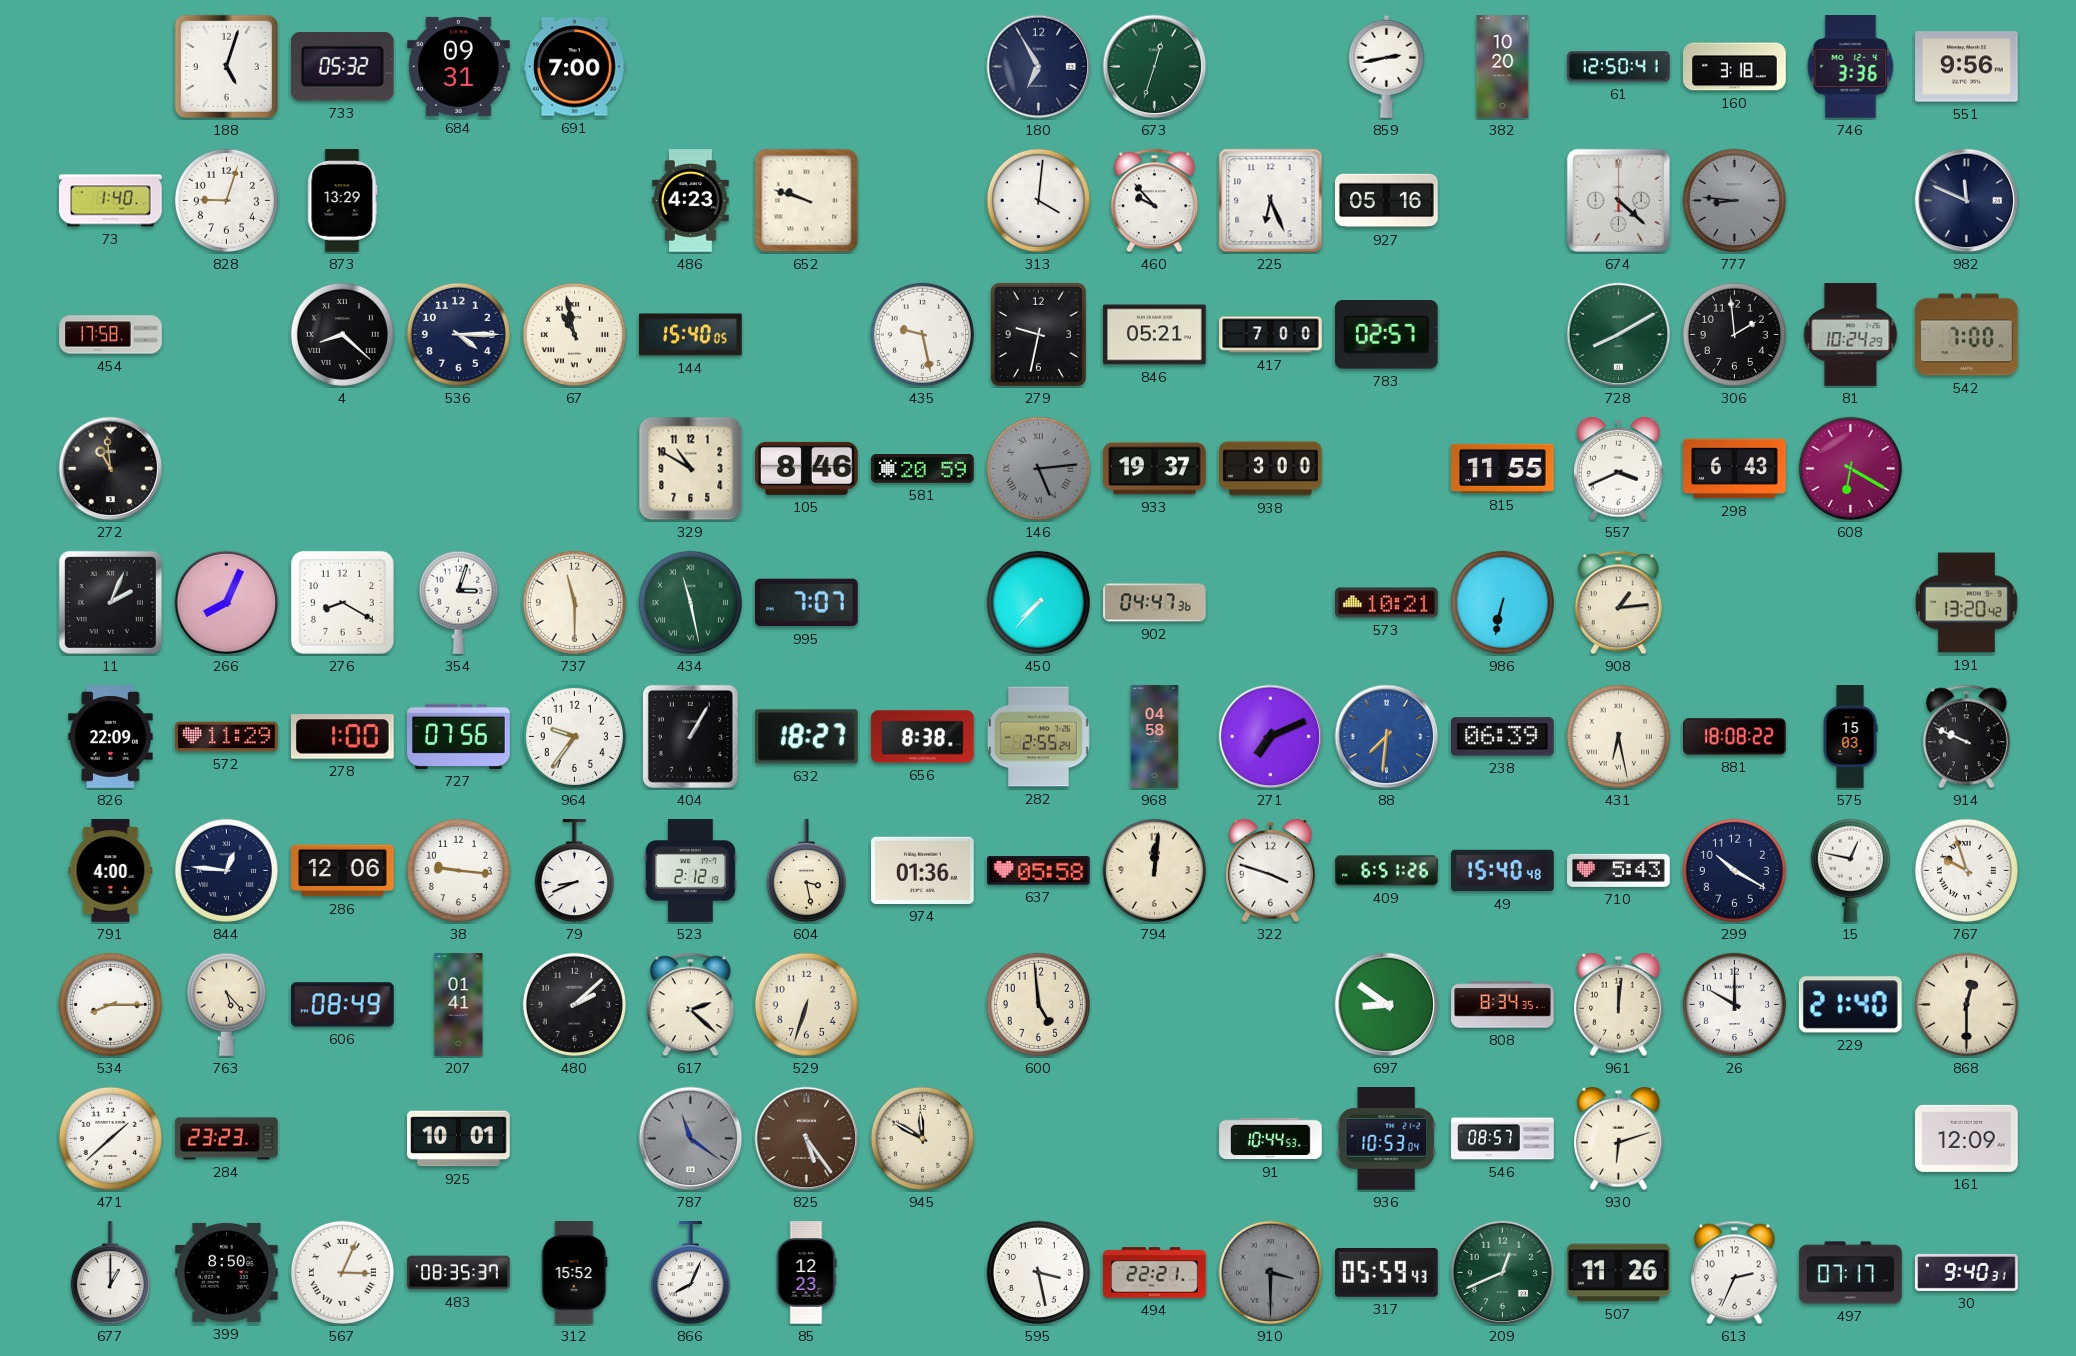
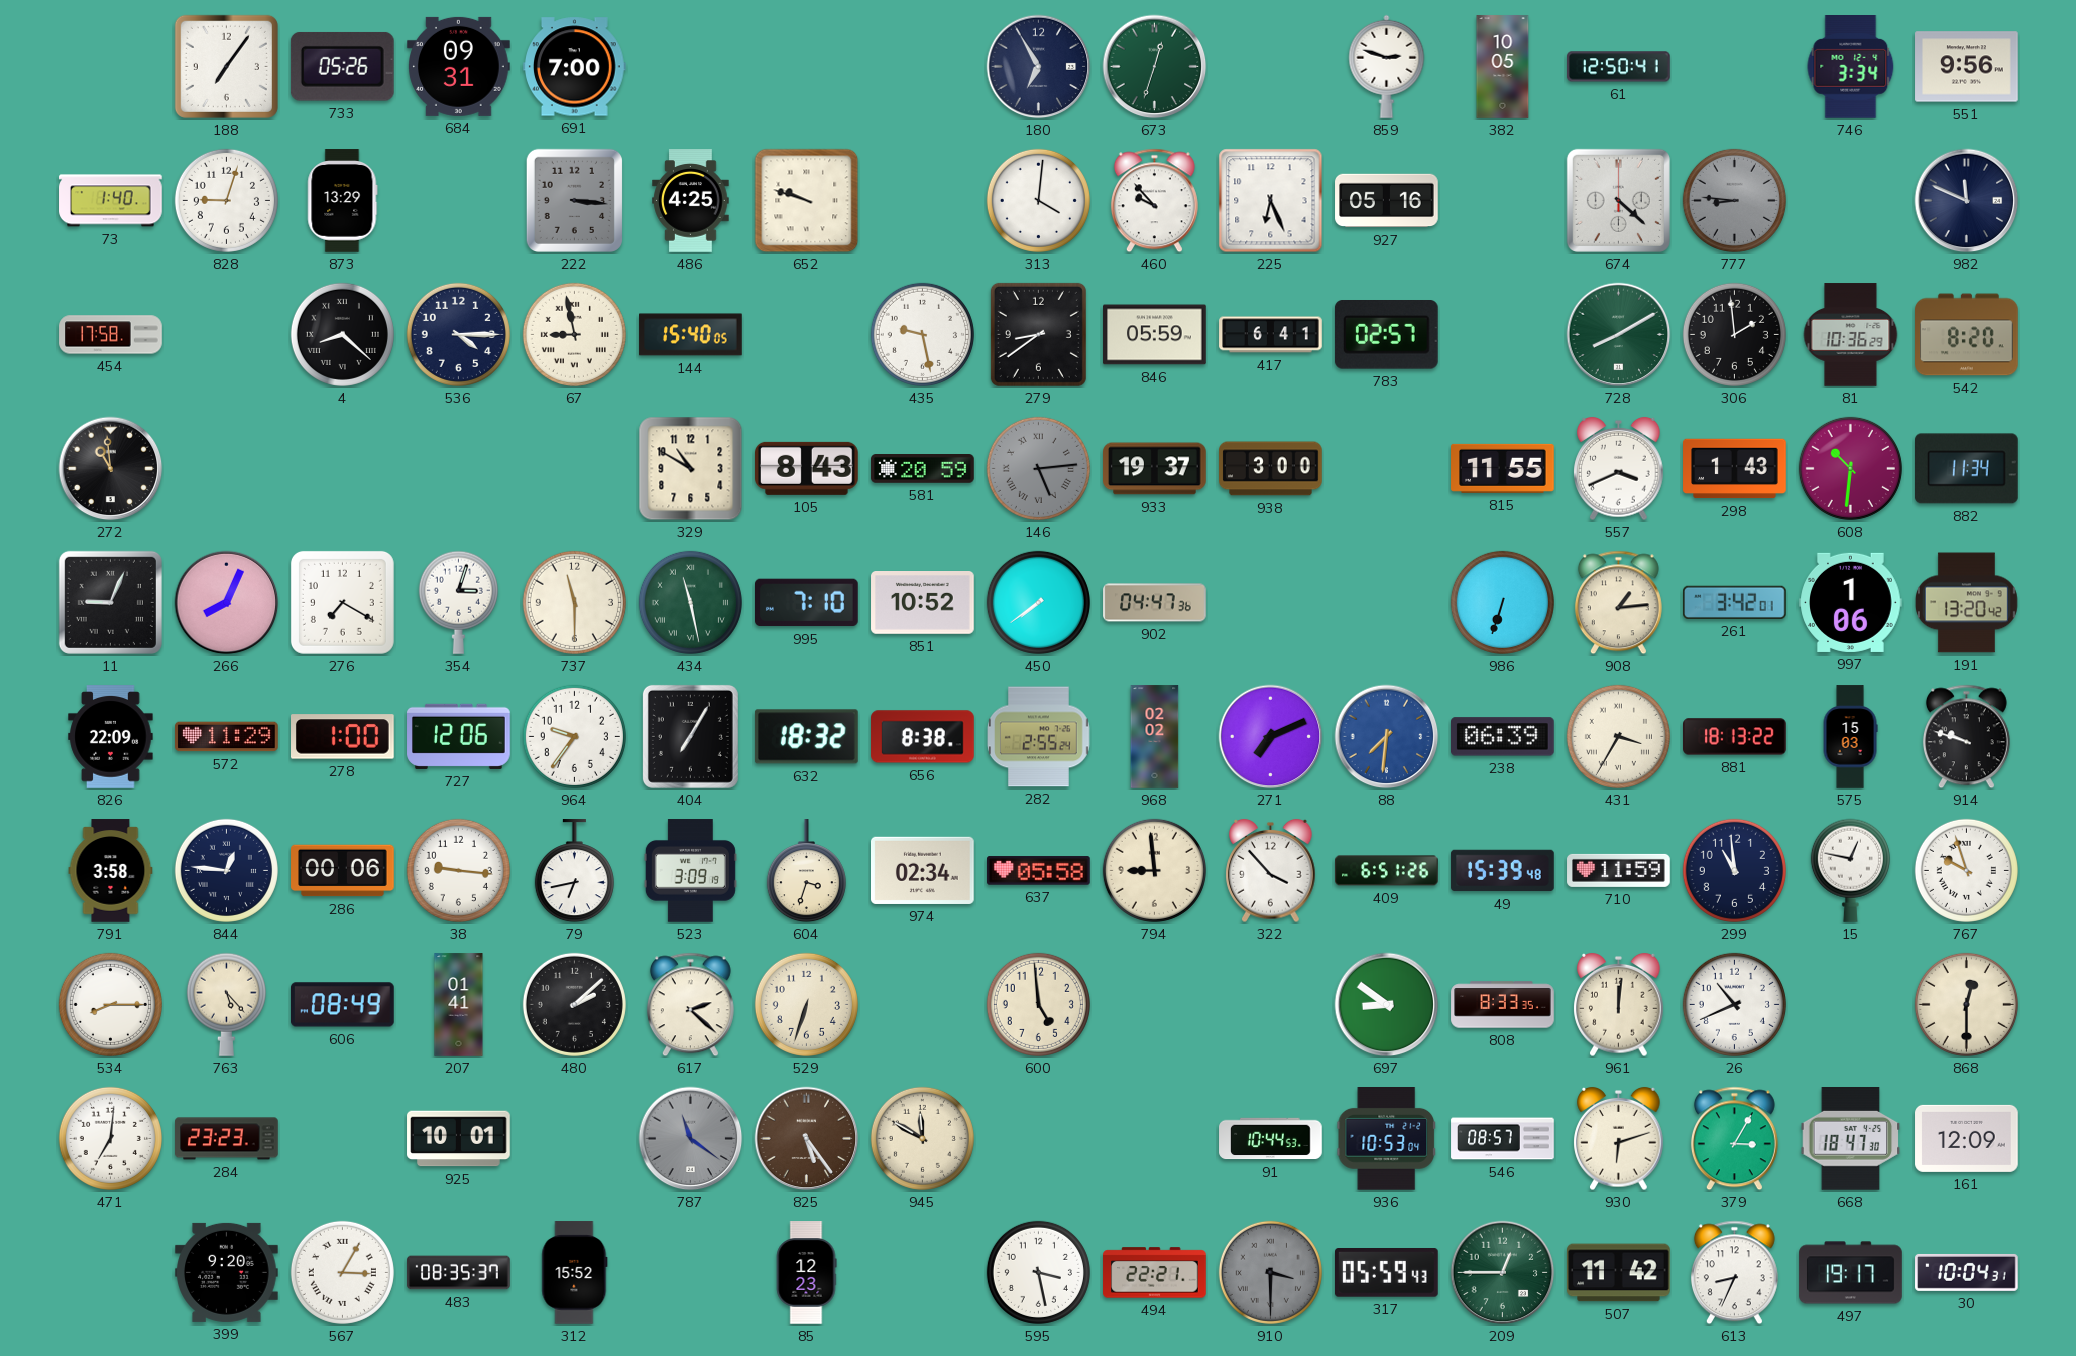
188: 5:03 -> 7:06
733: 05:32 -> 05:26
859: 2:43 -> 2:48
382: 10:20 -> 10:05
160: 3:18 -> none
746: 3:36 -> 3:34
222: none -> 3:16
486: 4:23 -> 4:25
67: 10:58 -> 8:58
279: 9:32 -> 8:39
846: 05:21 -> 05:59
417: 7:00 -> 6:41
81: 10:24 -> 10:36
542: 7:00 -> 8:20
105: 8:46 -> 8:43
298: 6:43 -> 1:43
608: 6:20 -> 10:31
882: none -> 11:34
11: 2:04 -> 9:04
276: 8:20 -> 7:20
995: 7:07 -> 7:10
851: none -> 10:52
450: 7:37 -> 7:39
573: 10:21 -> none
986: 6:32 -> 6:33
261: none -> 3:42
997: none -> 1:06
727: 07:56 -> 12:06
404: 1:05 -> 7:05
632: 18:27 -> 18:32
968: 04:58 -> 02:02
431: 6:28 -> 3:35
881: 18:08 -> 18:13
914: 9:49 -> 9:48
791: 4:00 -> 3:58
286: 12:06 -> 00:06
79: 8:41 -> 6:43
523: 2:12 -> 3:09
604: 3:28 -> 3:33
974: 01:36 -> 02:34
794: 12:01 -> 8:59
322: 3:48 -> 3:53
49: 15:40 -> 15:39
710: 5:43 -> 11:59
299: 10:20 -> 10:59
808: 8:34 -> 8:33
26: 10:00 -> 10:41
229: 21:40 -> none
471: 1:38 -> 7:01
379: none -> 3:05
668: none -> 18:47
677: 1:00 -> none
399: 8:50 -> 9:20
567: 3:04 -> 3:05
866: 8:04 -> none
209: 12:41 -> 12:45
507: 11:26 -> 11:42
613: 2:34 -> 8:34
497: 07:17 -> 19:17
30: 9:40 -> 10:04
